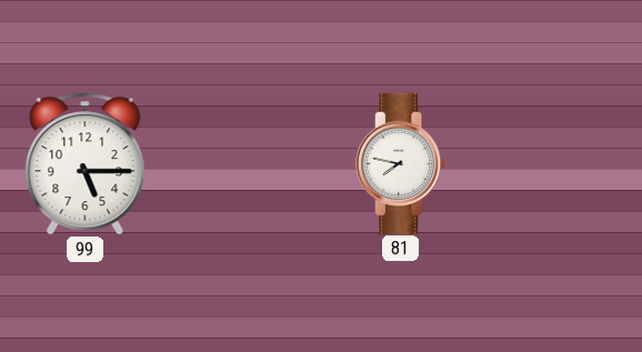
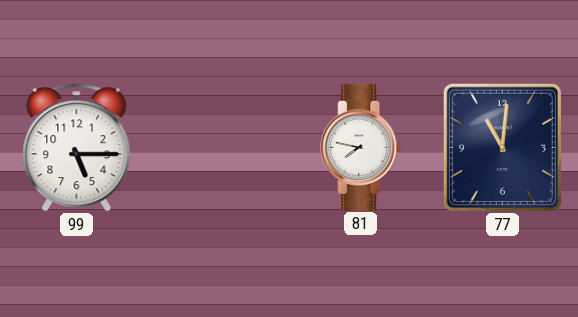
77: none -> 11:01
